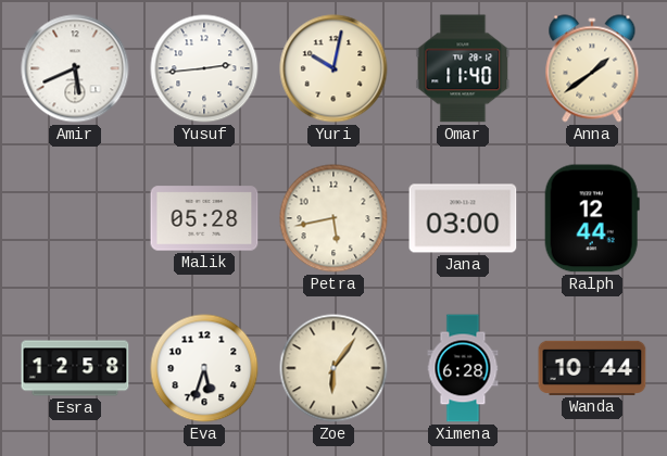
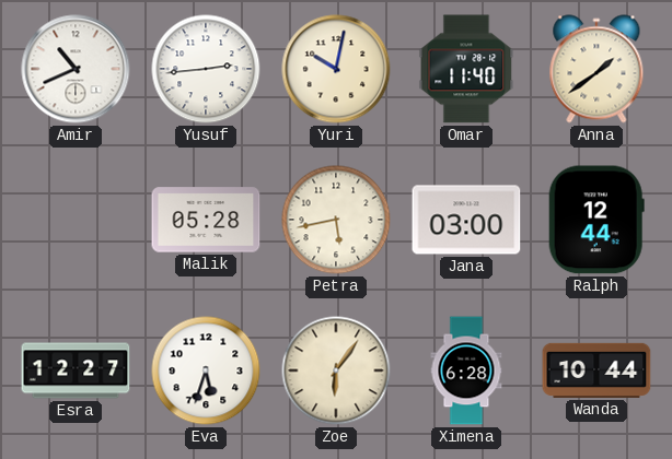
Amir: 5:41 -> 10:41
Esra: 12:58 -> 12:27
